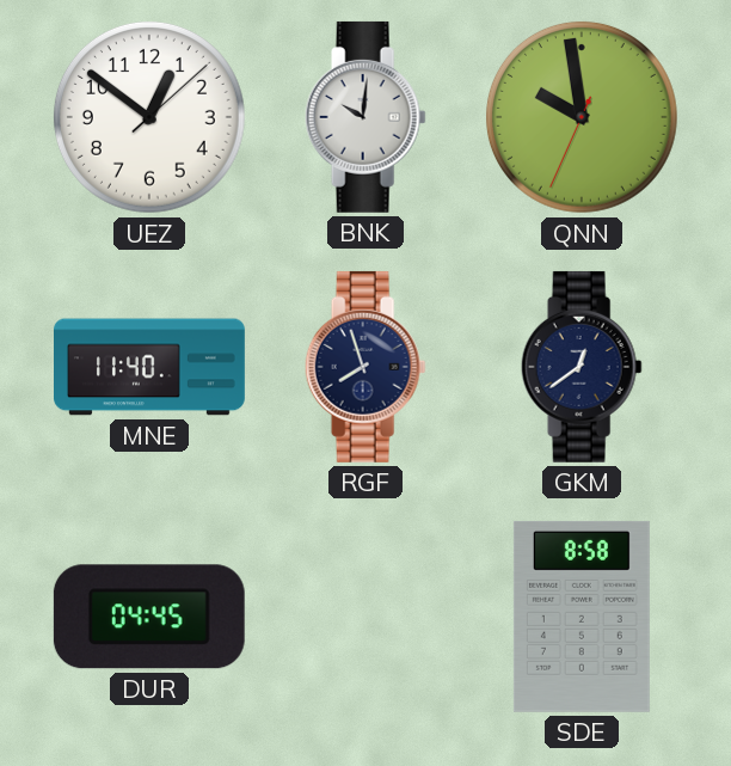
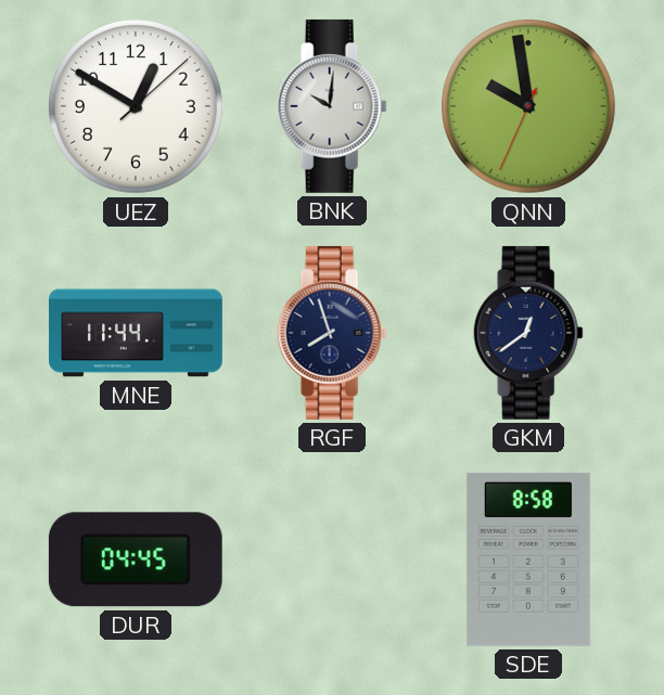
UEZ: 12:51 -> 12:50
MNE: 11:40 -> 11:44
